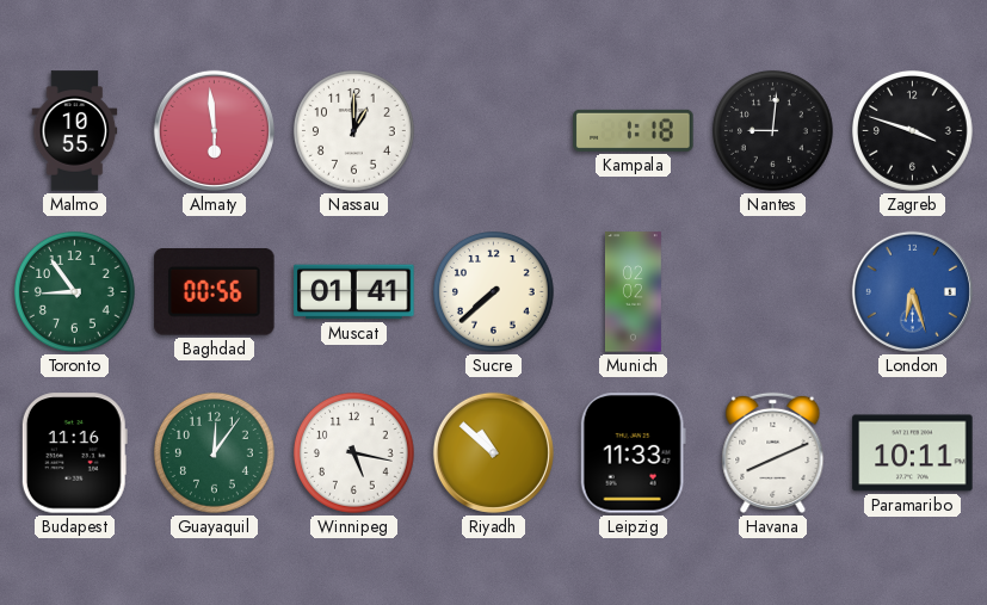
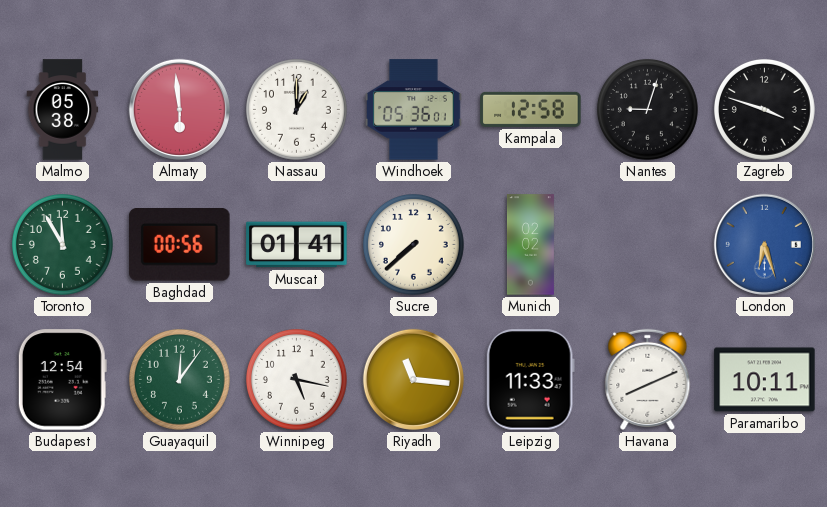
Malmo: 10:55 -> 05:38
Windhoek: none -> 05:36
Kampala: 1:18 -> 12:58
Nantes: 9:01 -> 9:03
Toronto: 8:54 -> 11:55
Budapest: 11:16 -> 12:54
Riyadh: 10:52 -> 11:16
